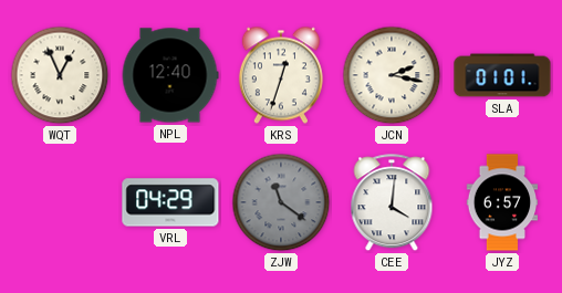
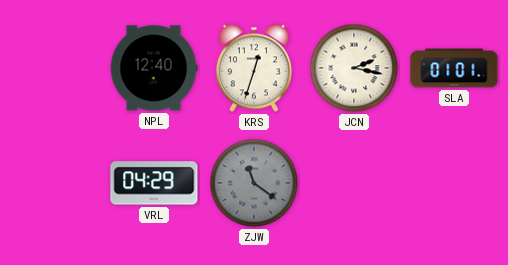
WQT: 12:56 -> none
CEE: 4:01 -> none
JYZ: 6:57 -> none
